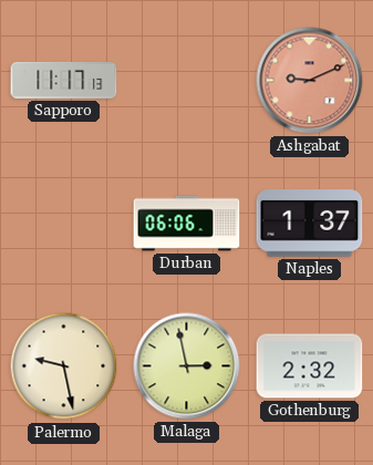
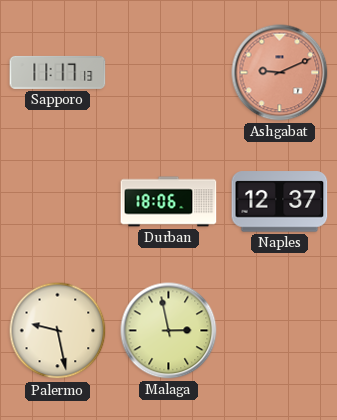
Durban: 06:06 -> 18:06
Naples: 1:37 -> 12:37
Gothenburg: 2:32 -> none
